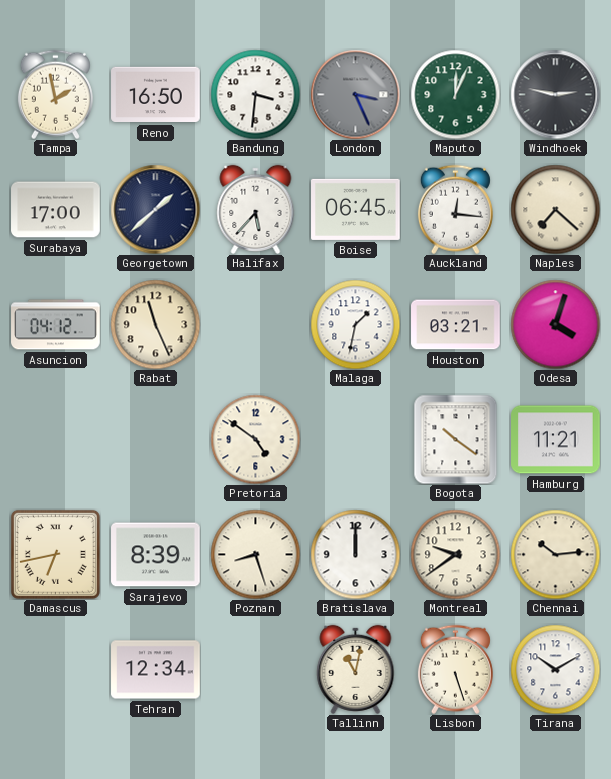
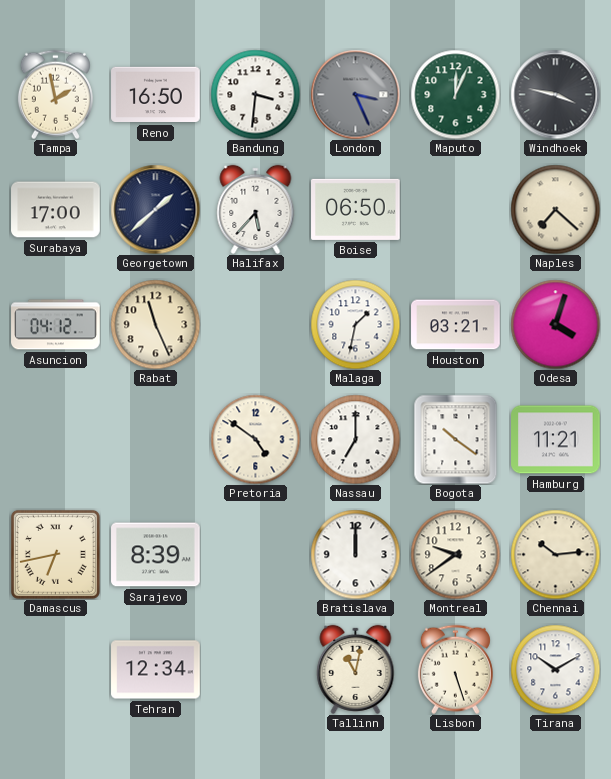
Windhoek: 2:47 -> 3:47
Boise: 06:45 -> 06:50
Auckland: 12:16 -> none
Nassau: none -> 7:00
Poznan: 8:27 -> none
